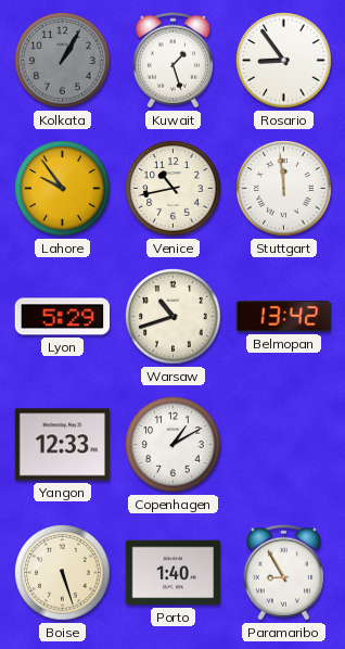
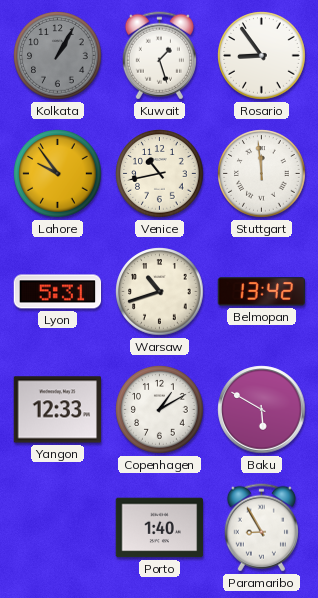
Lyon: 5:29 -> 5:31
Baku: none -> 5:50
Boise: 5:27 -> none
